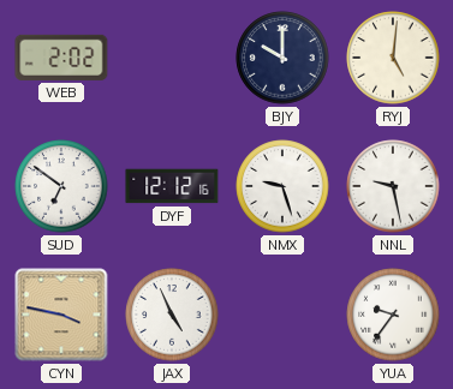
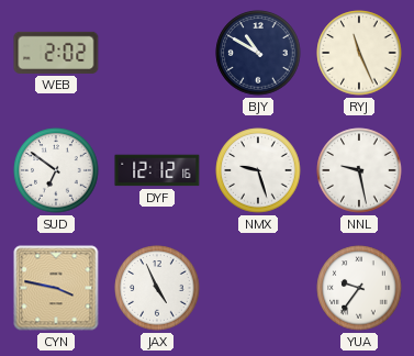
BJY: 10:00 -> 10:50
RYJ: 5:01 -> 11:26
